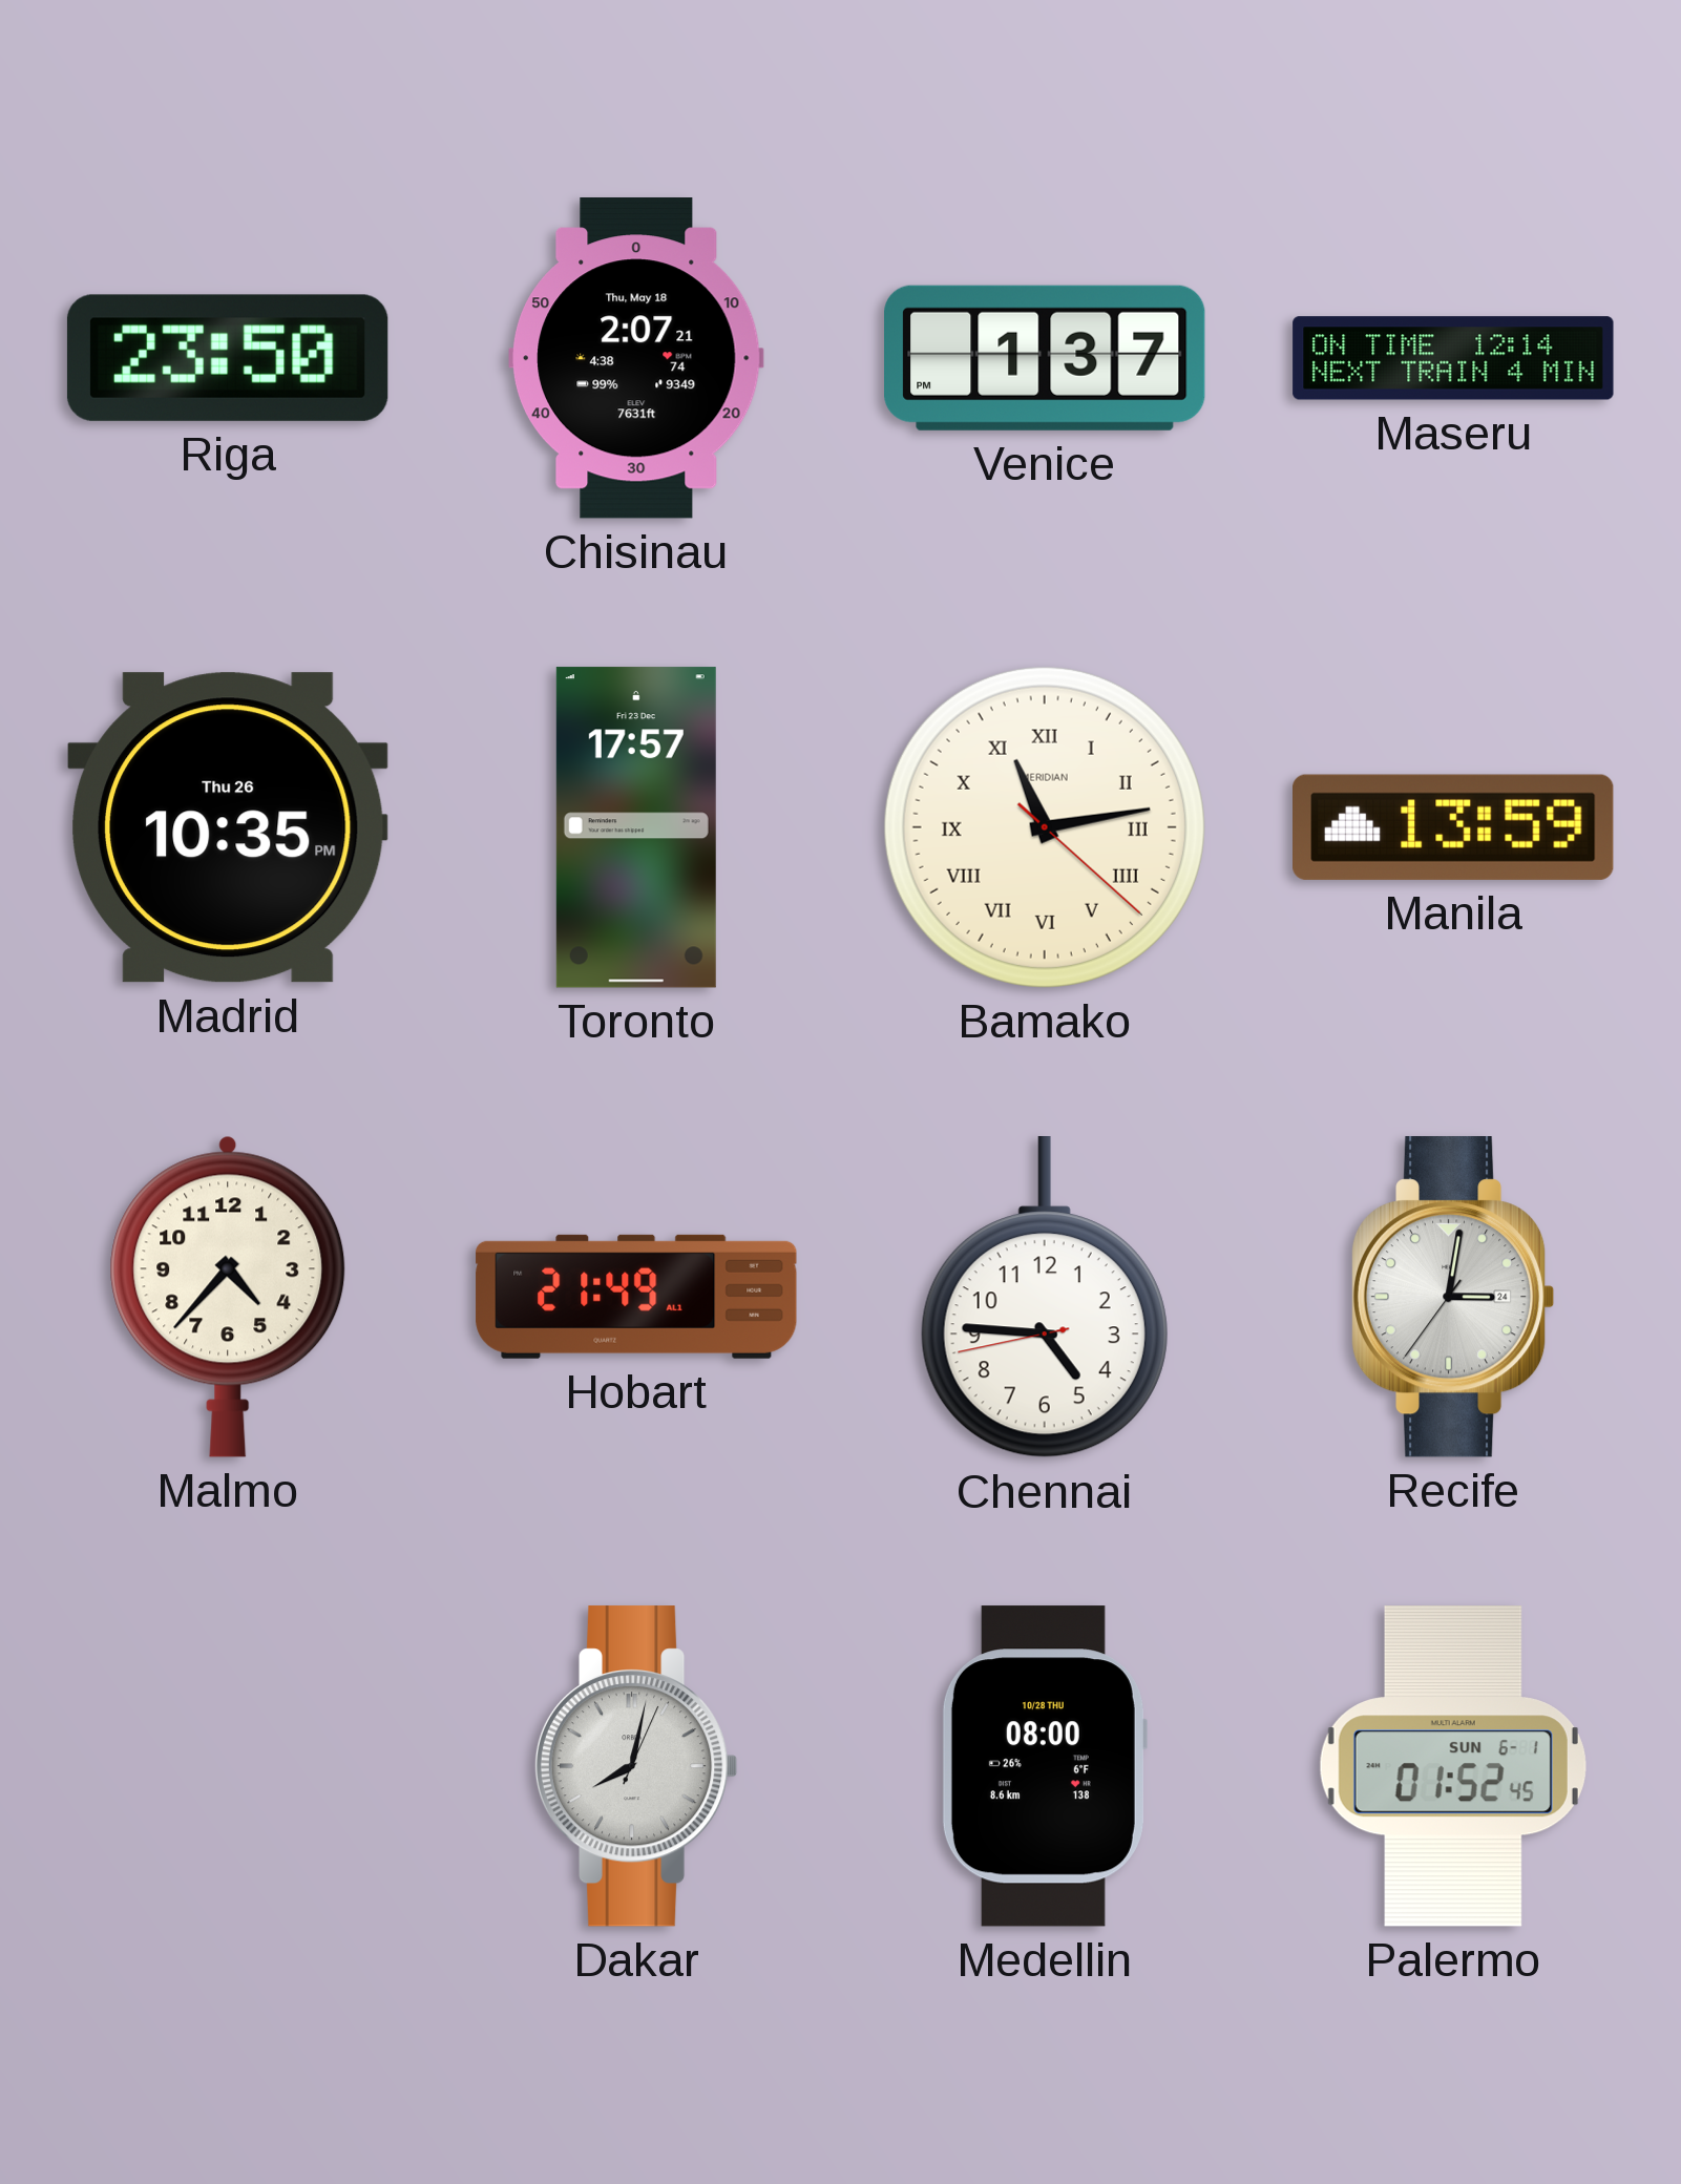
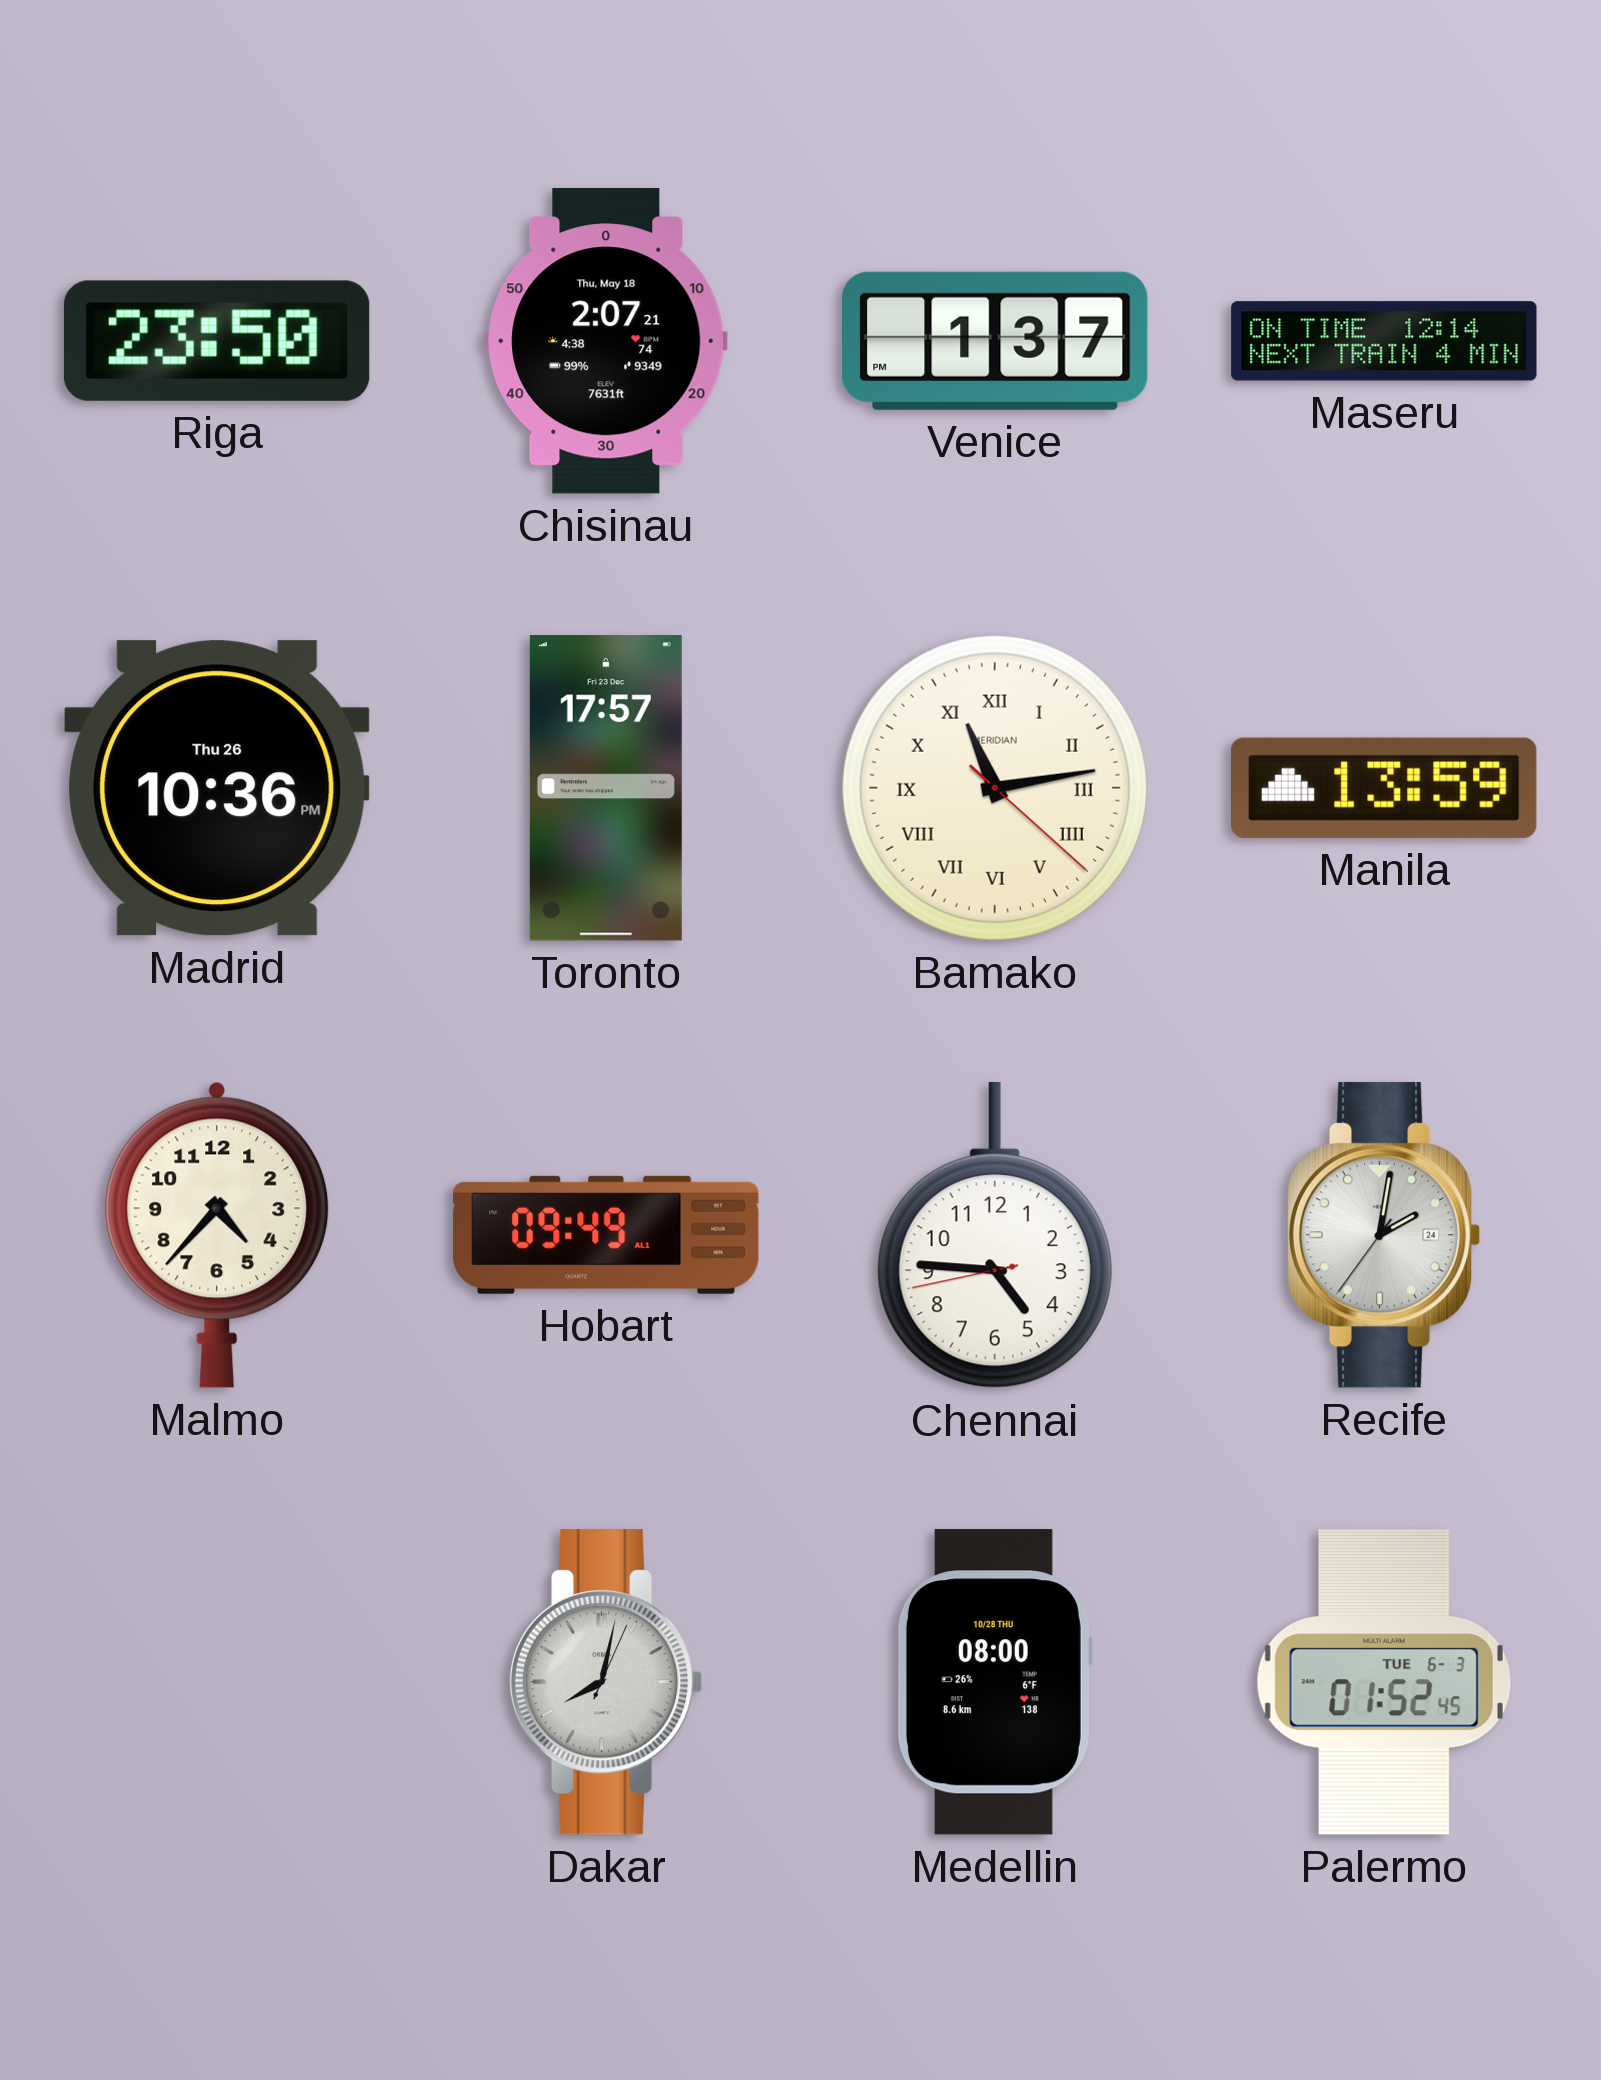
Madrid: 10:35 -> 10:36
Hobart: 21:49 -> 09:49
Recife: 3:01 -> 2:01
Palermo date: SUN 6-1 -> TUE 6-3
